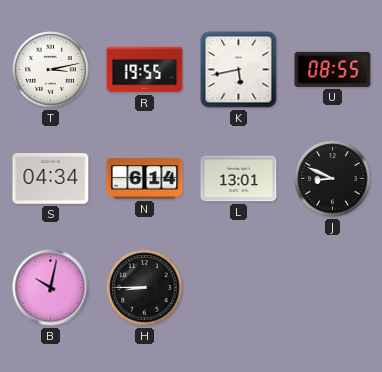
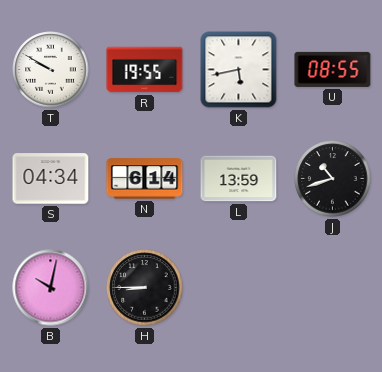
T: 3:13 -> 9:50
L: 13:01 -> 13:59
J: 8:49 -> 10:42
